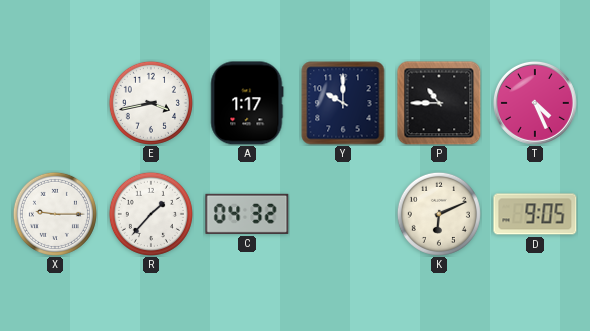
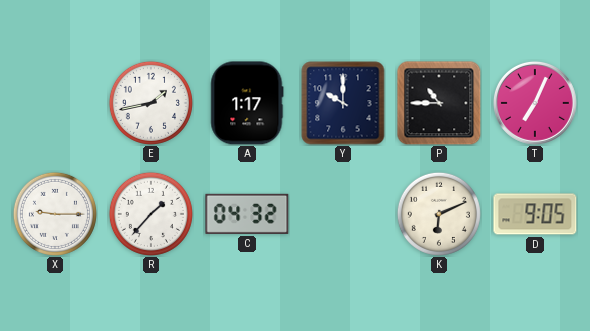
E: 3:43 -> 1:43
T: 4:26 -> 7:04
